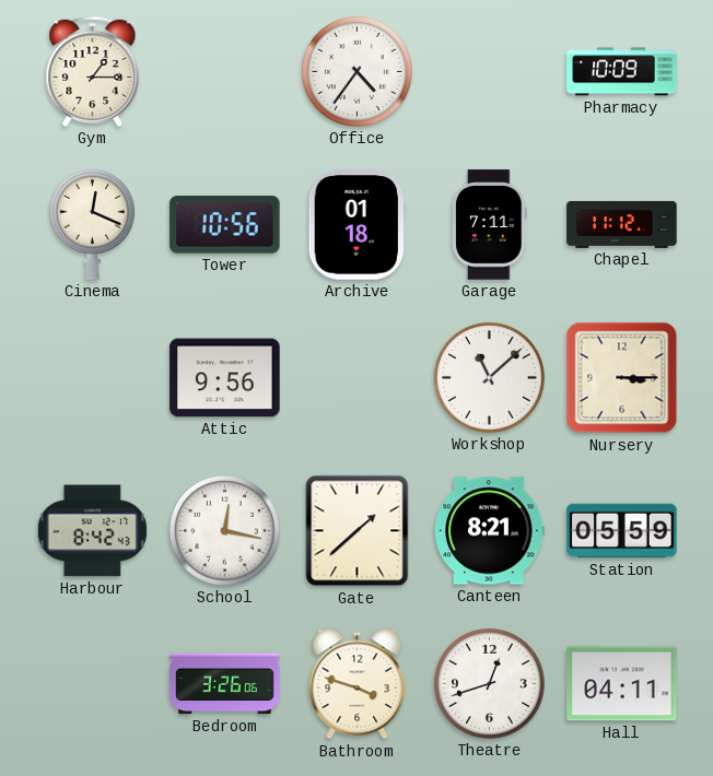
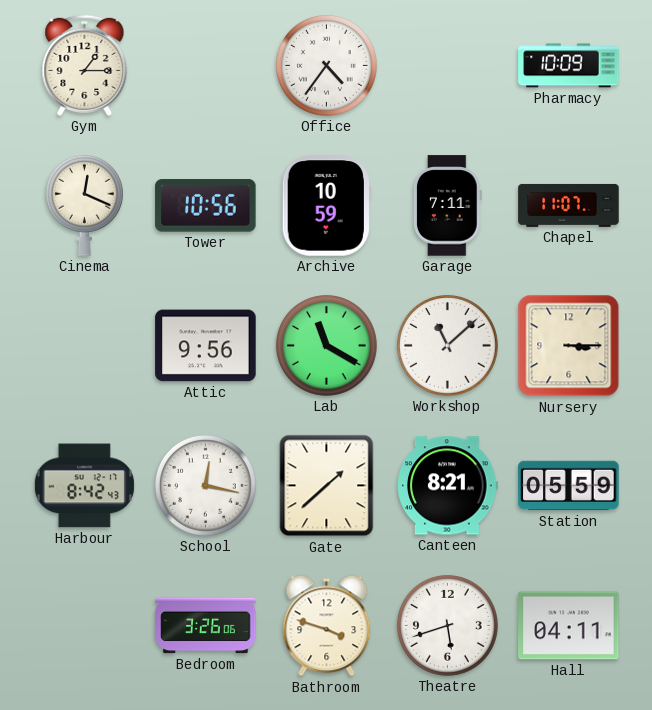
Archive: 01:18 -> 10:59
Chapel: 11:12 -> 11:07
Lab: none -> 11:20
Theatre: 12:42 -> 5:42
